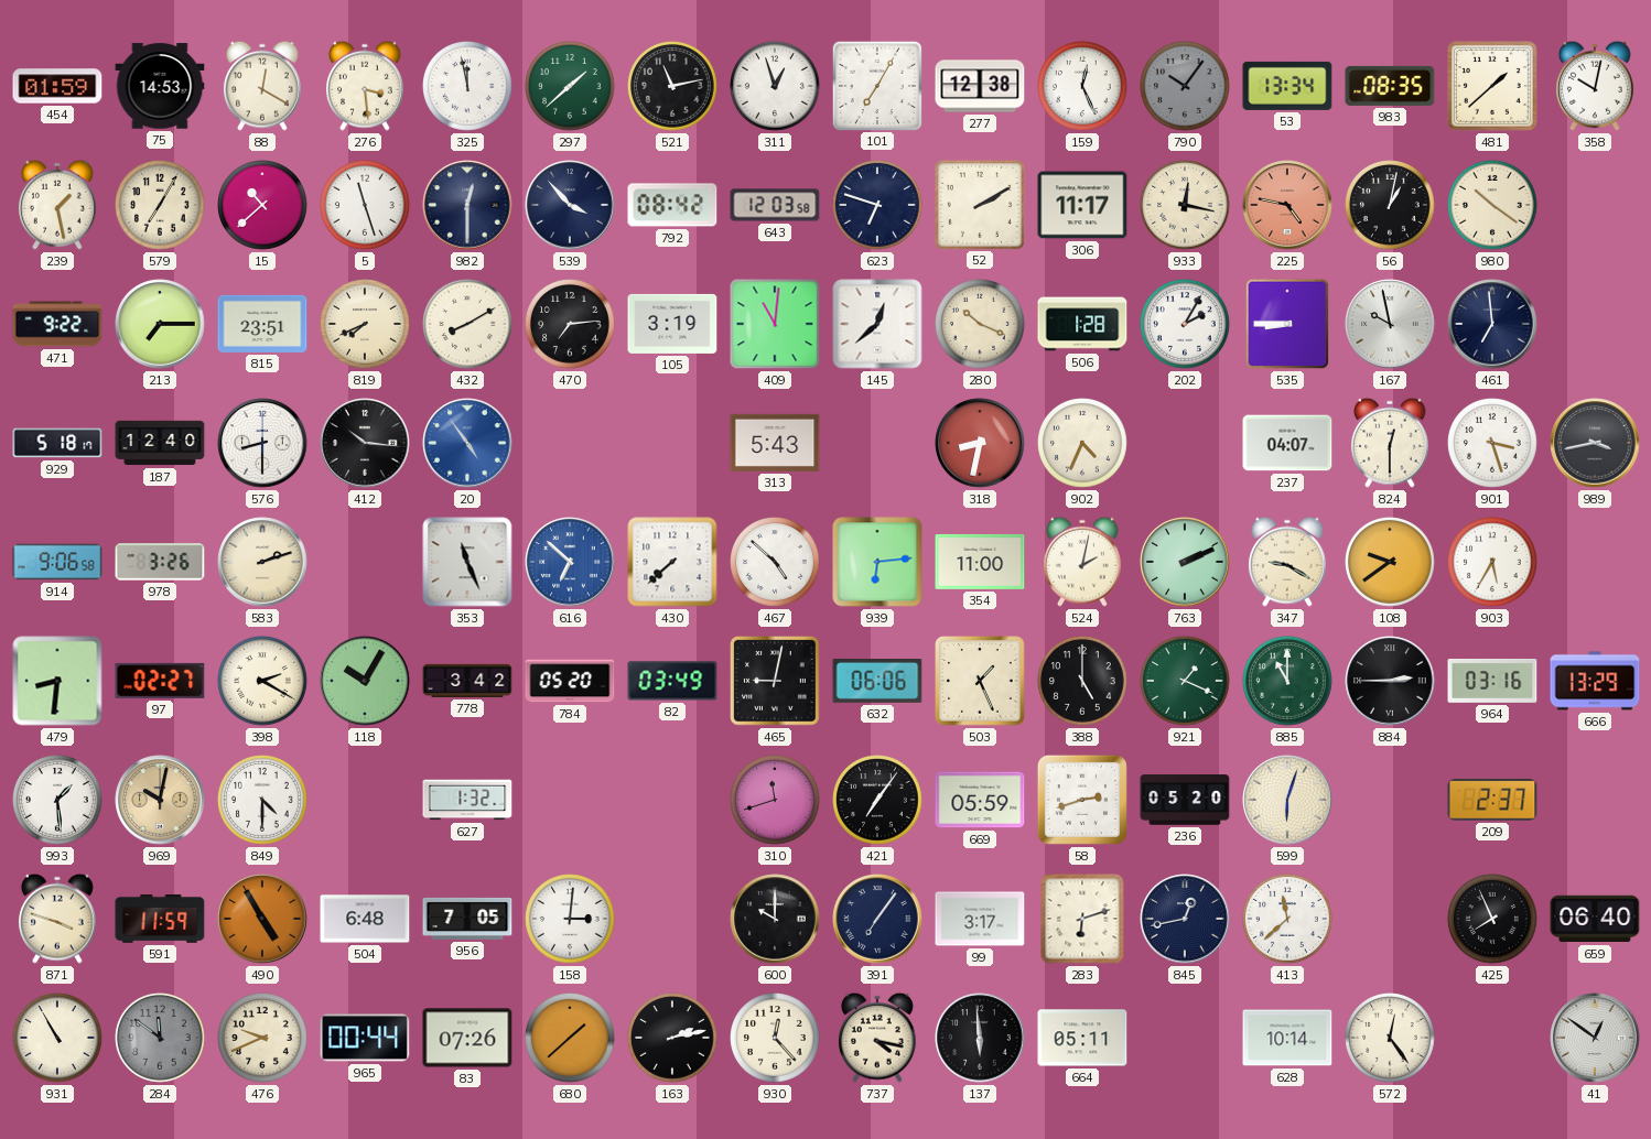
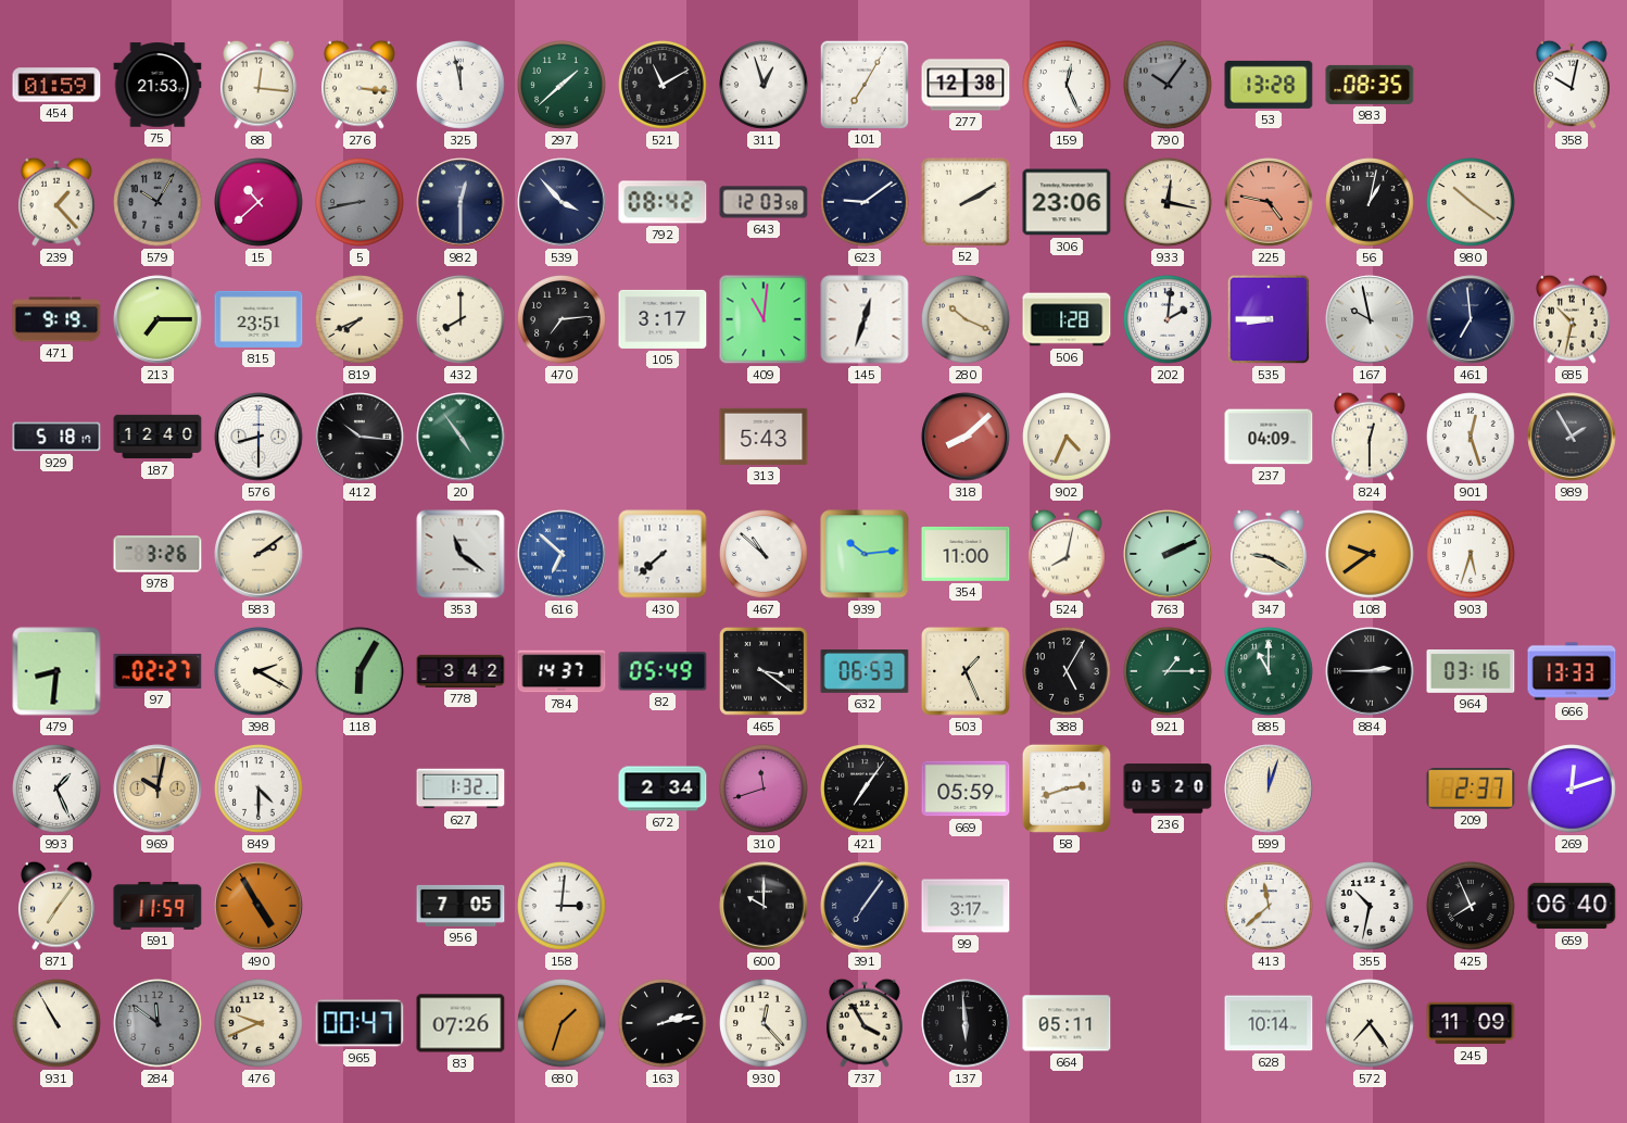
75: 14:53 -> 21:53
88: 12:20 -> 12:16
276: 3:29 -> 3:16
521: 11:13 -> 11:10
53: 13:34 -> 13:28
481: 1:38 -> none
239: 1:28 -> 1:23
579: 7:05 -> 10:05
579 dial: cream -> grey
5: 11:27 -> 8:43
5 dial: white -> grey
623: 6:48 -> 9:09
306: 11:17 -> 23:06
471: 9:22 -> 9:19
432: 8:10 -> 8:00
105: 3:19 -> 3:17
145: 12:38 -> 12:33
202: 2:05 -> 2:01
685: none -> 10:32
20 dial: blue -> green
318: 8:32 -> 8:08
237: 04:07 -> 04:09
901: 3:27 -> 12:27
989: 3:43 -> 1:55
914: 9:06 -> none
583: 2:12 -> 2:09
353: 11:26 -> 11:21
467: 4:52 -> 10:52
939: 6:14 -> 10:14
524: 2:02 -> 8:02
903: 5:35 -> 5:33
118: 10:05 -> 6:05
784: 05:20 -> 14:37
82: 03:49 -> 05:49
465: 9:02 -> 3:21
632: 06:06 -> 06:53
388: 5:00 -> 5:05
921: 1:19 -> 1:15
666: 13:29 -> 13:33
993: 1:29 -> 1:26
672: none -> 2:34
599: 6:03 -> 12:03
269: none -> 12:12
871: 3:48 -> 7:06
504: 6:48 -> none
283: 6:12 -> none
845: 12:43 -> none
355: none -> 10:32
965: 00:44 -> 00:47
680: 1:38 -> 1:33
737: 4:17 -> 3:55
572: 12:24 -> 7:24
245: none -> 11:09
41: 12:51 -> none
